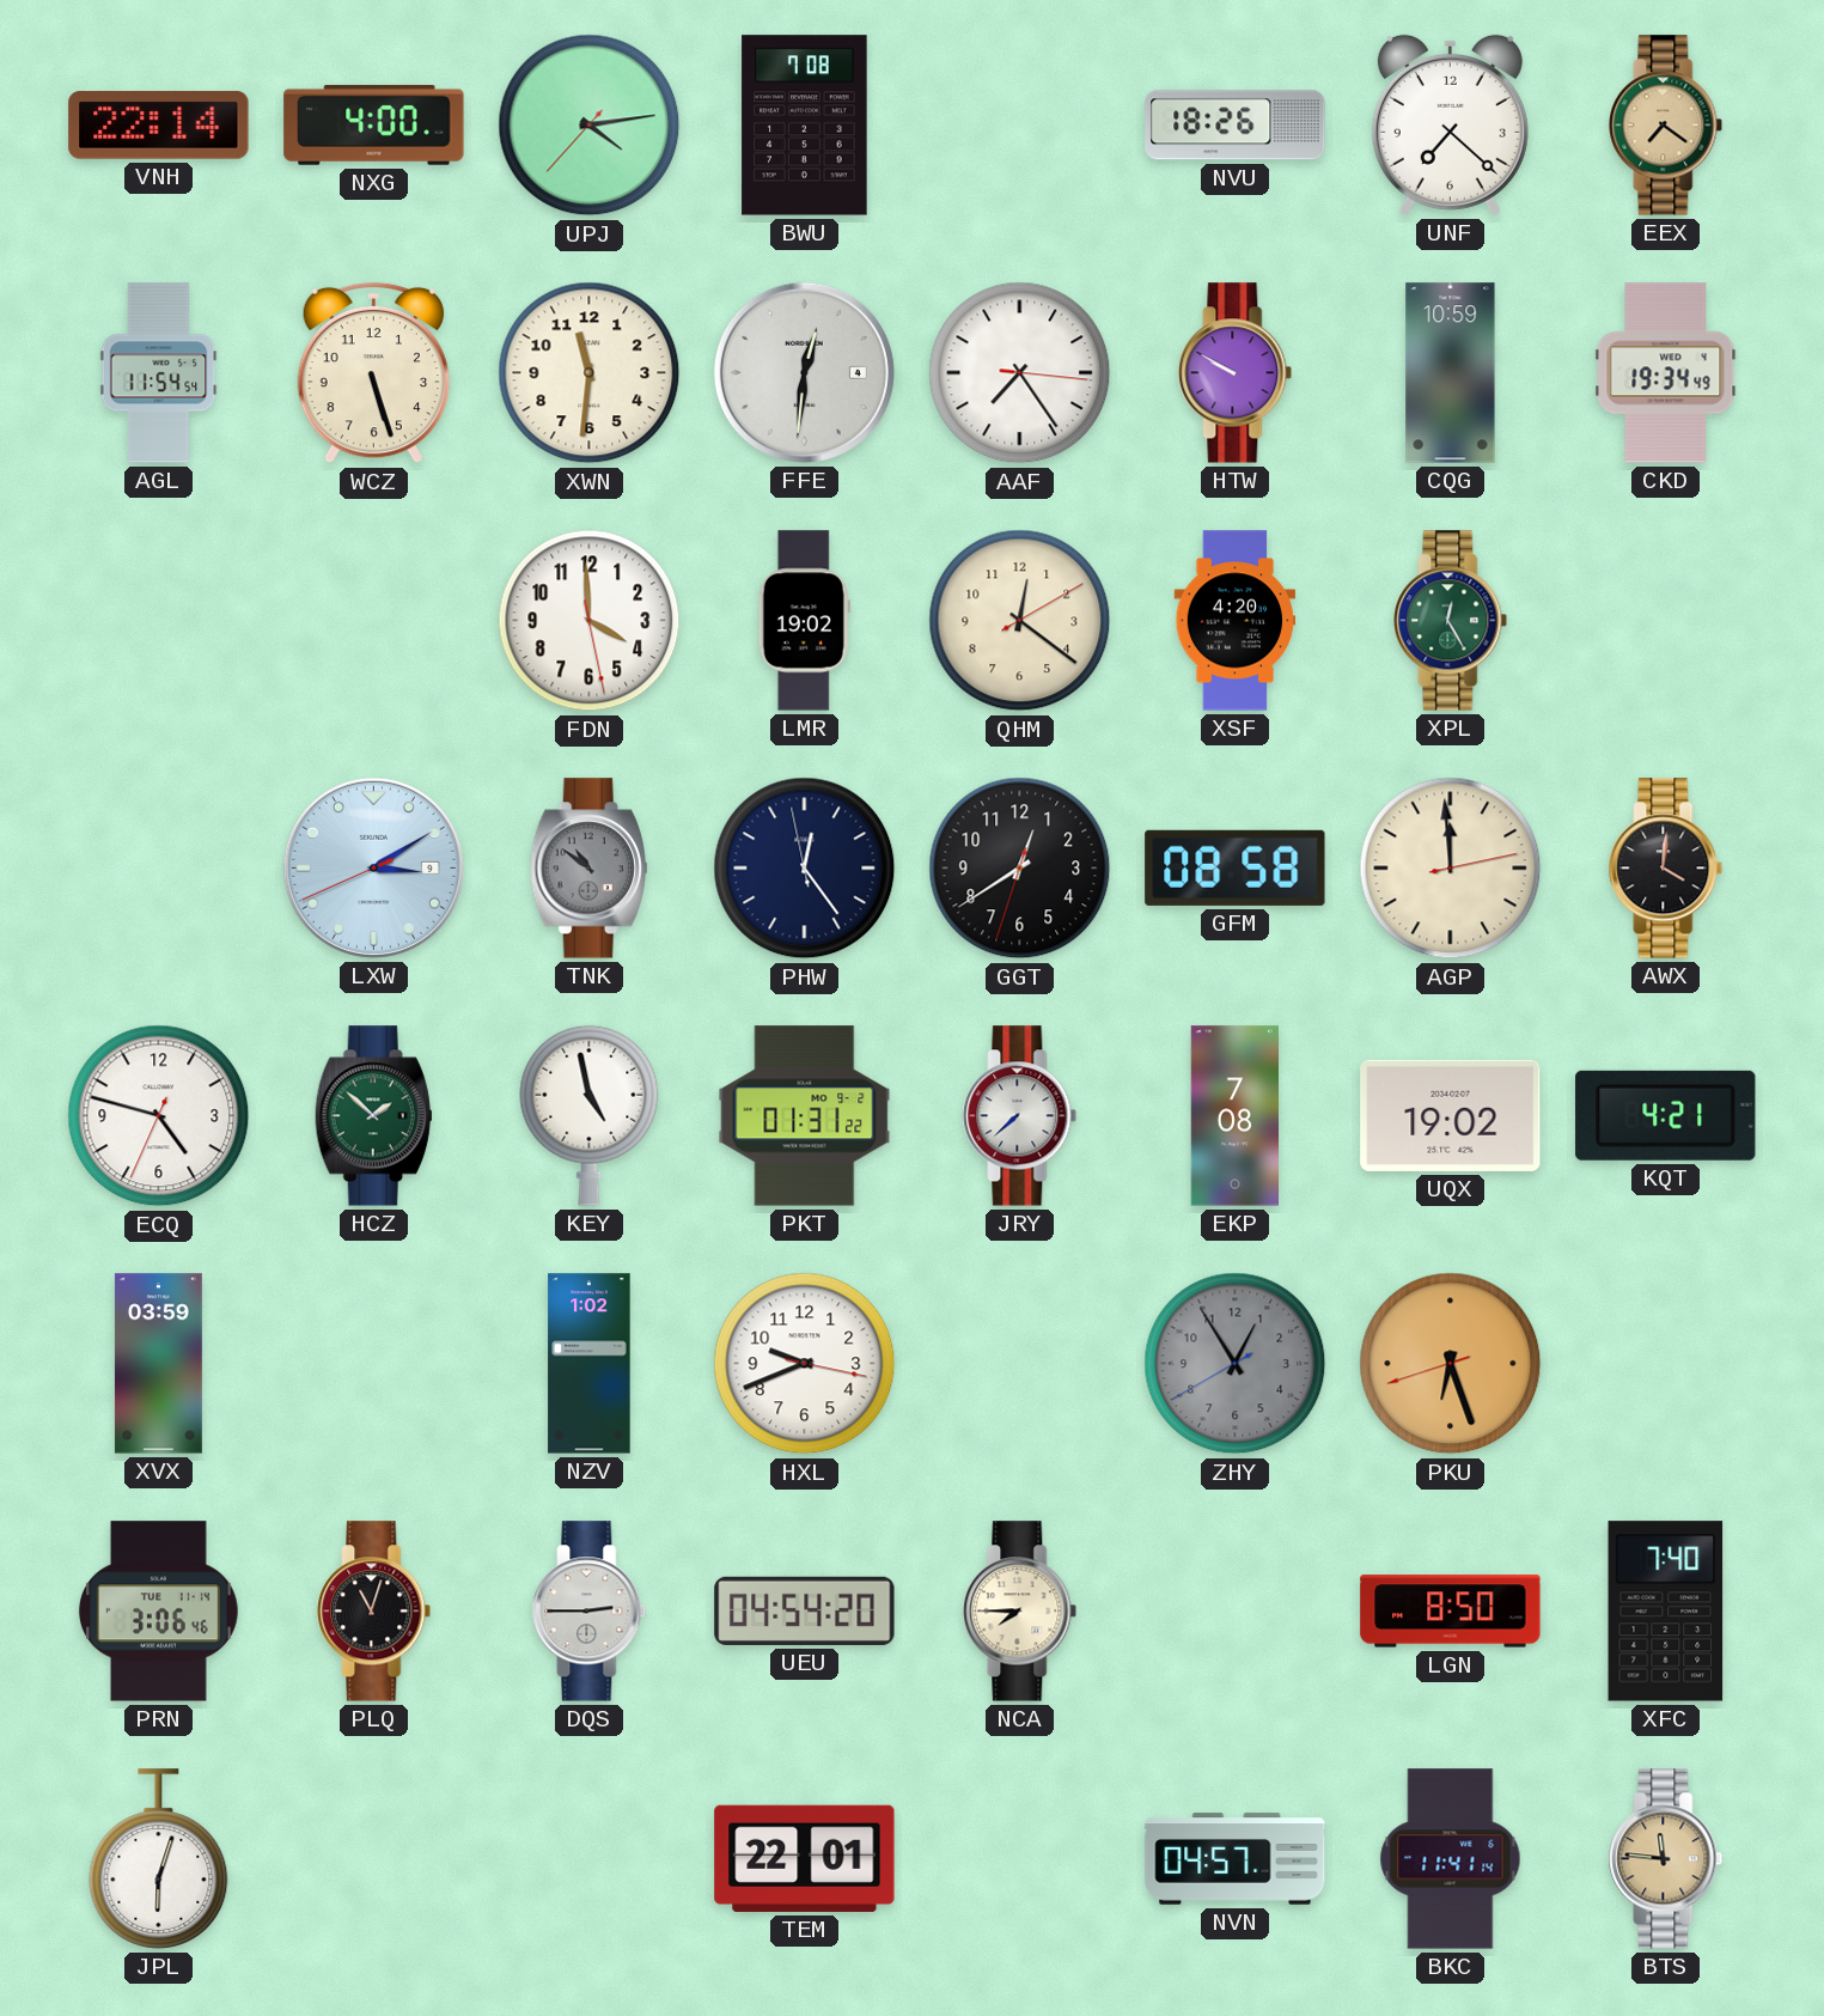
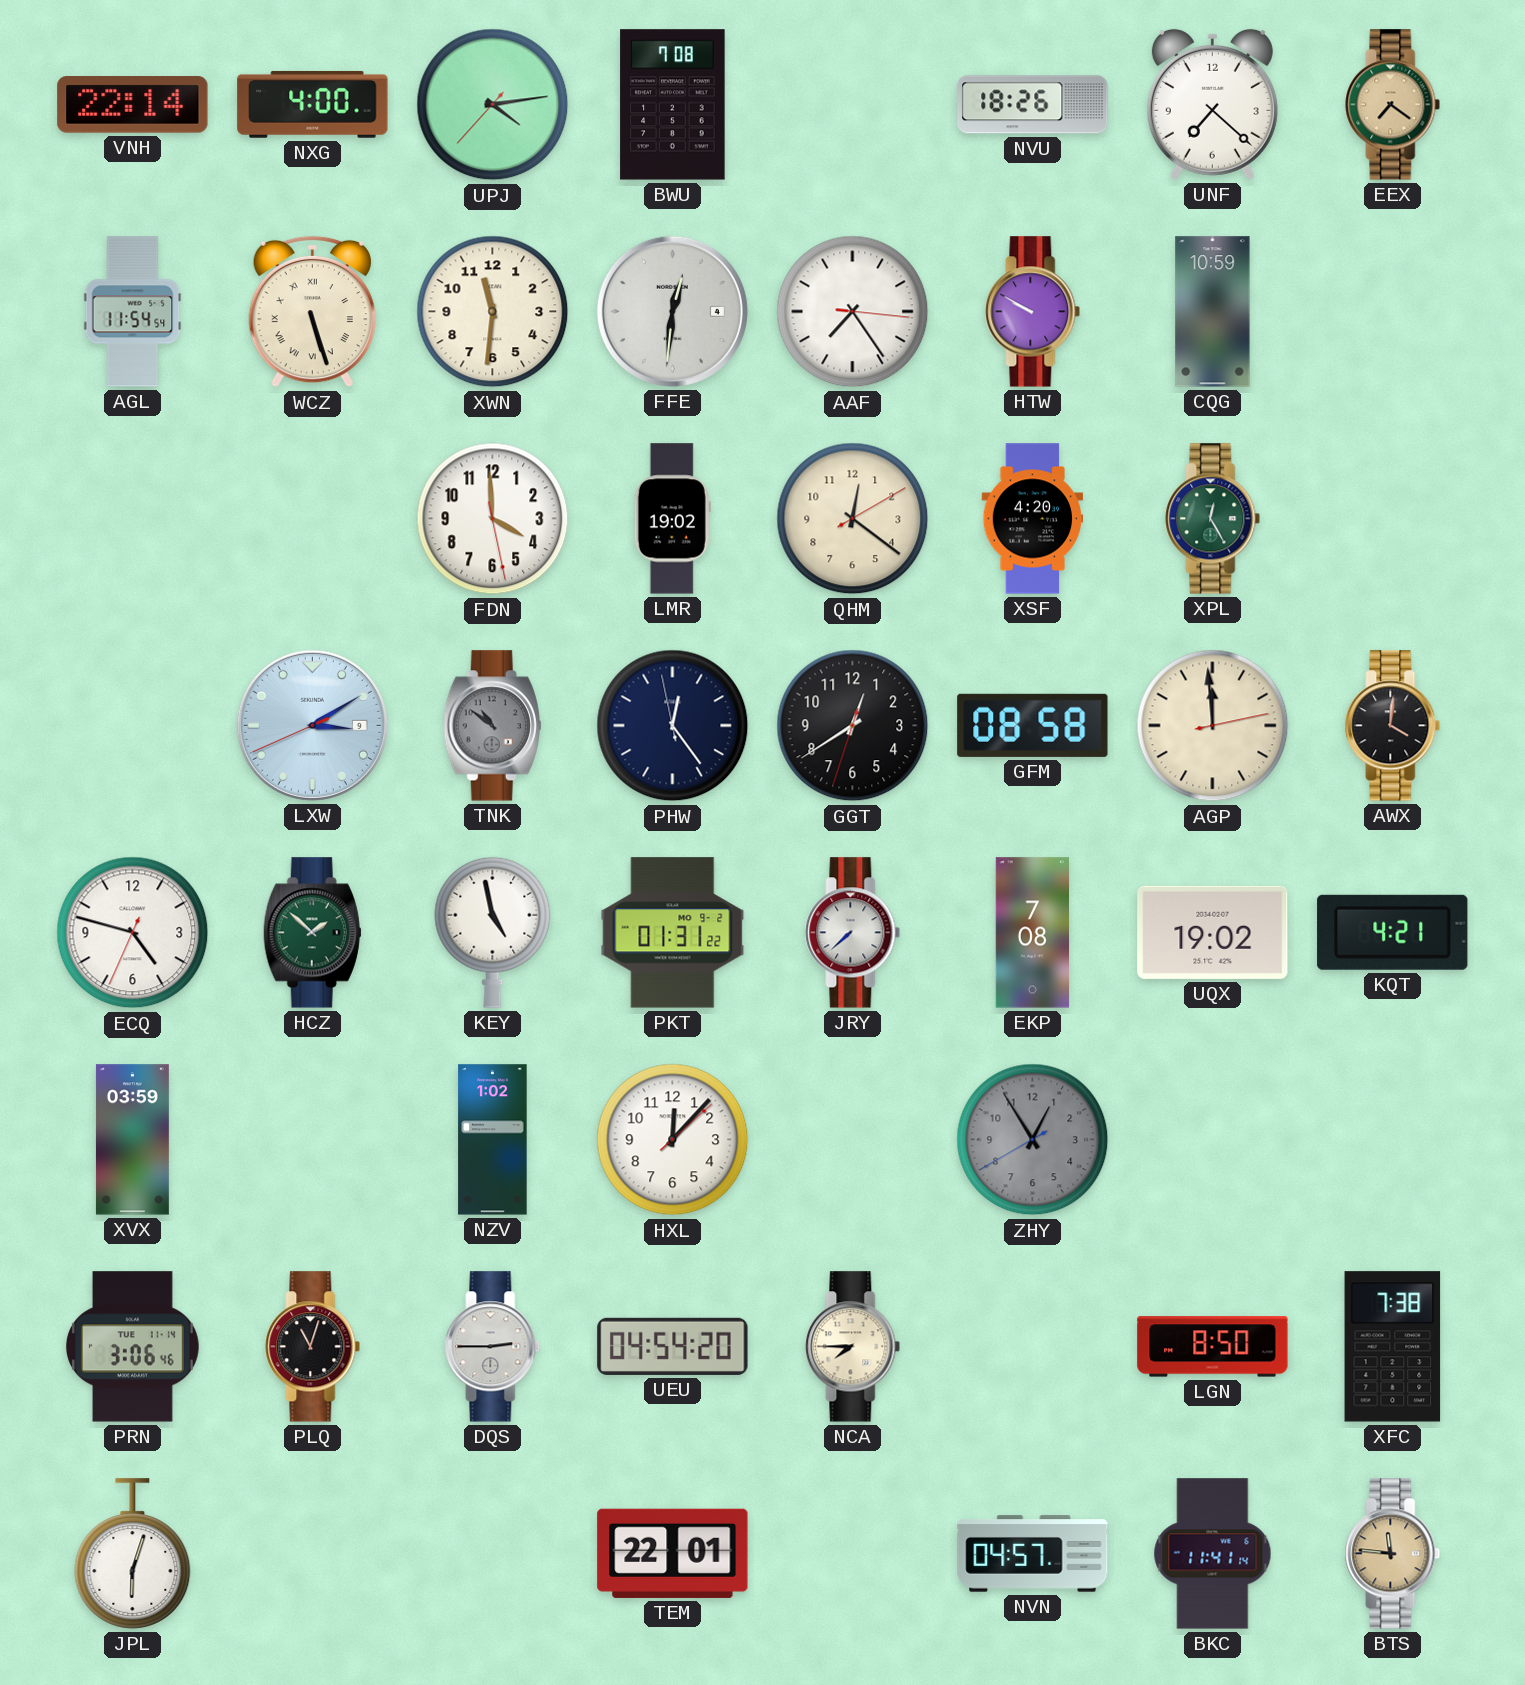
WCZ numerals: Arabic -> Roman
CKD: 19:34 -> none
HXL: 9:41 -> 12:07
PKU: 6:26 -> none
XFC: 7:40 -> 7:38
